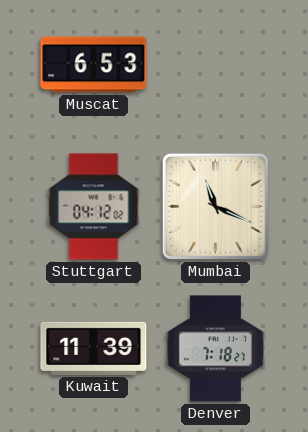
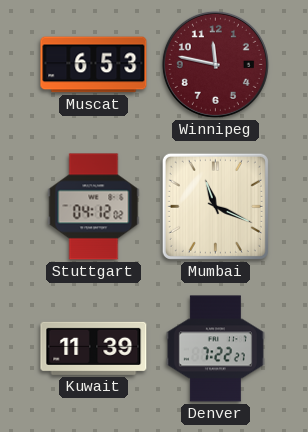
Winnipeg: none -> 11:47
Denver: 7:18 -> 7:22
